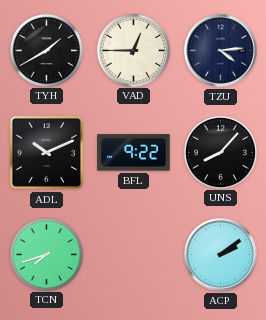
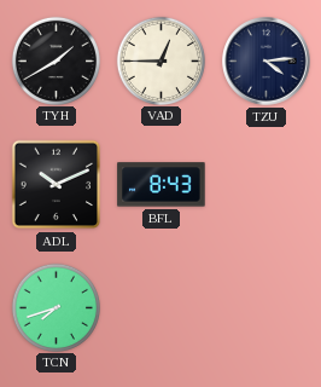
BFL: 9:22 -> 8:43
UNS: 8:07 -> none
ACP: 2:09 -> none
